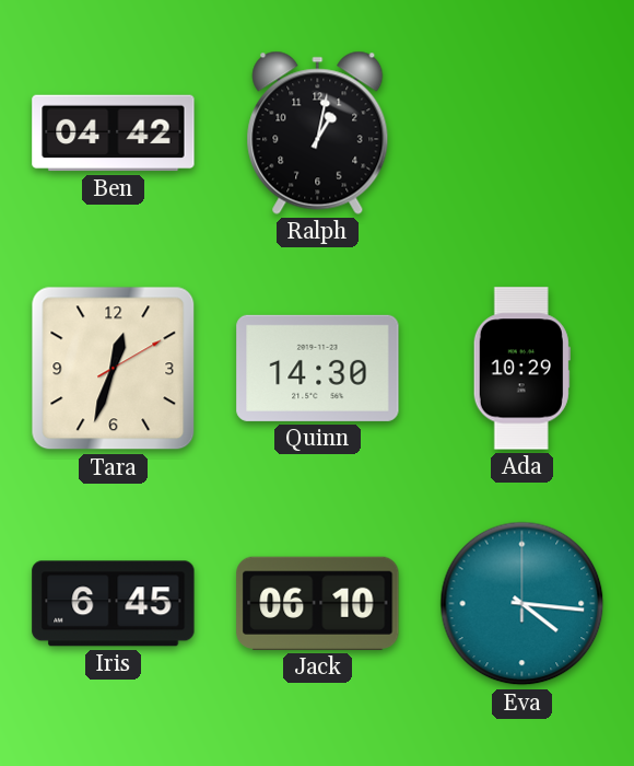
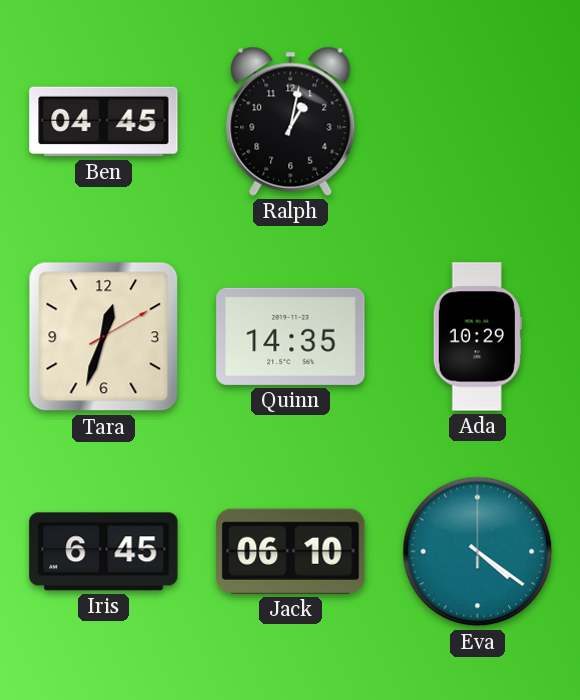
Ben: 04:42 -> 04:45
Quinn: 14:30 -> 14:35
Eva: 4:16 -> 4:21
